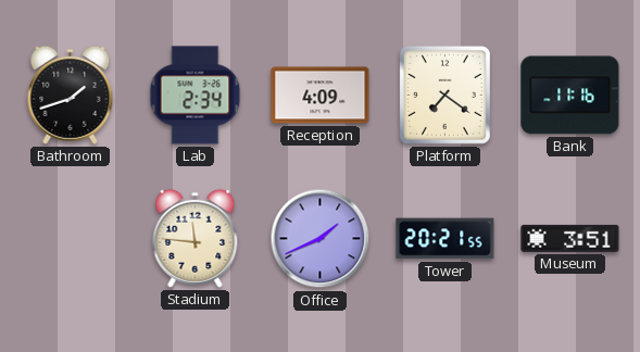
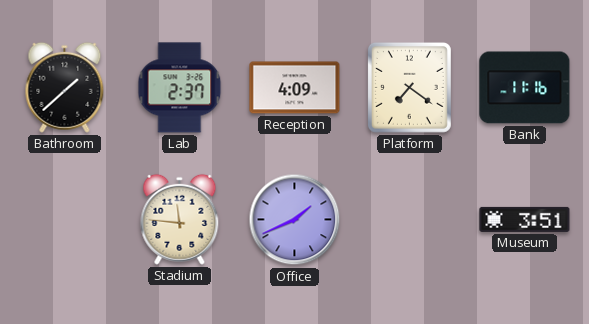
Bathroom: 1:42 -> 1:38
Lab: 2:34 -> 2:37
Tower: 20:21 -> none
